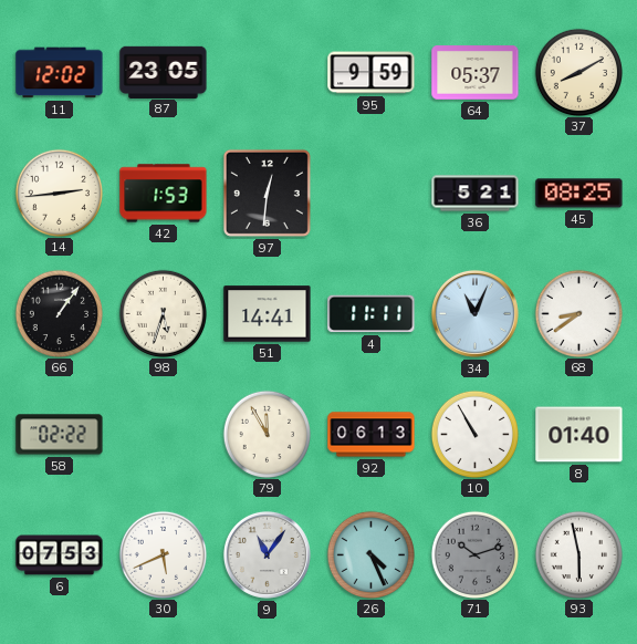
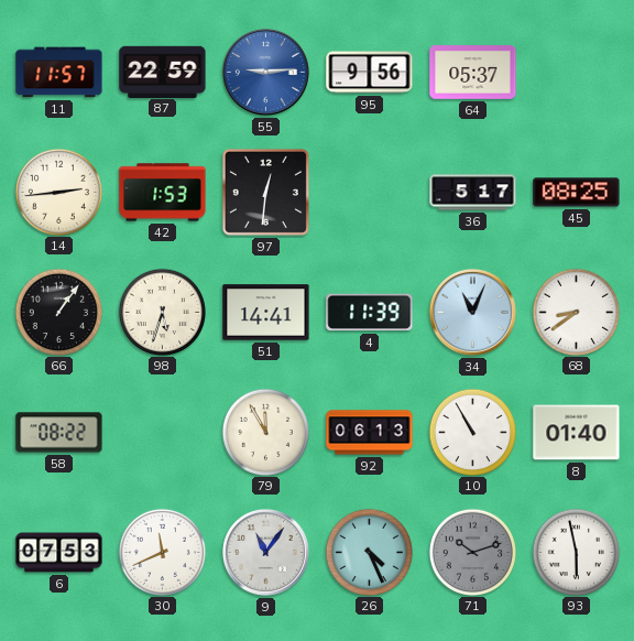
11: 12:02 -> 11:57
87: 23:05 -> 22:59
55: none -> 9:14
95: 9:59 -> 9:56
37: 8:10 -> none
36: 5:21 -> 5:17
4: 11:11 -> 11:39
58: 02:22 -> 08:22
30: 5:41 -> 11:41
